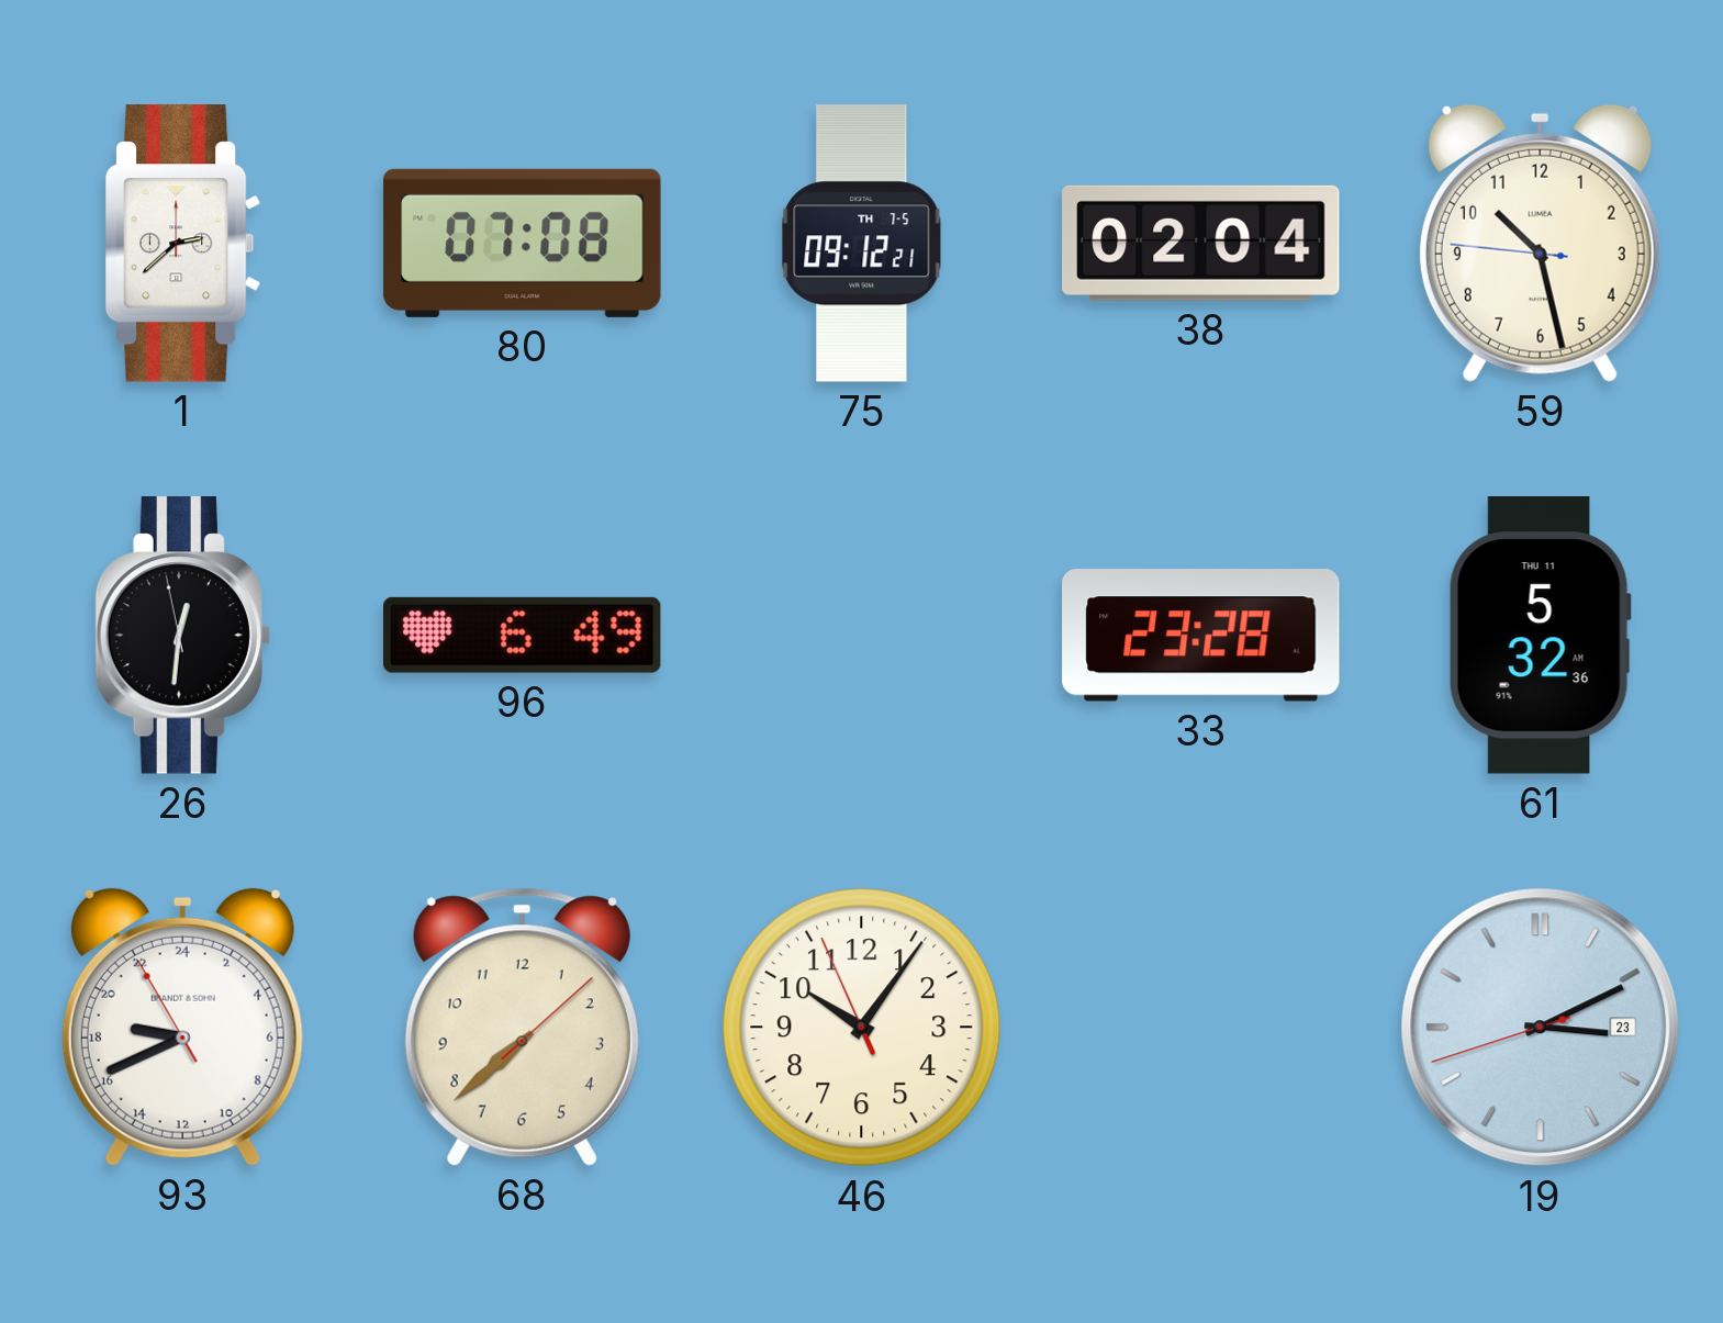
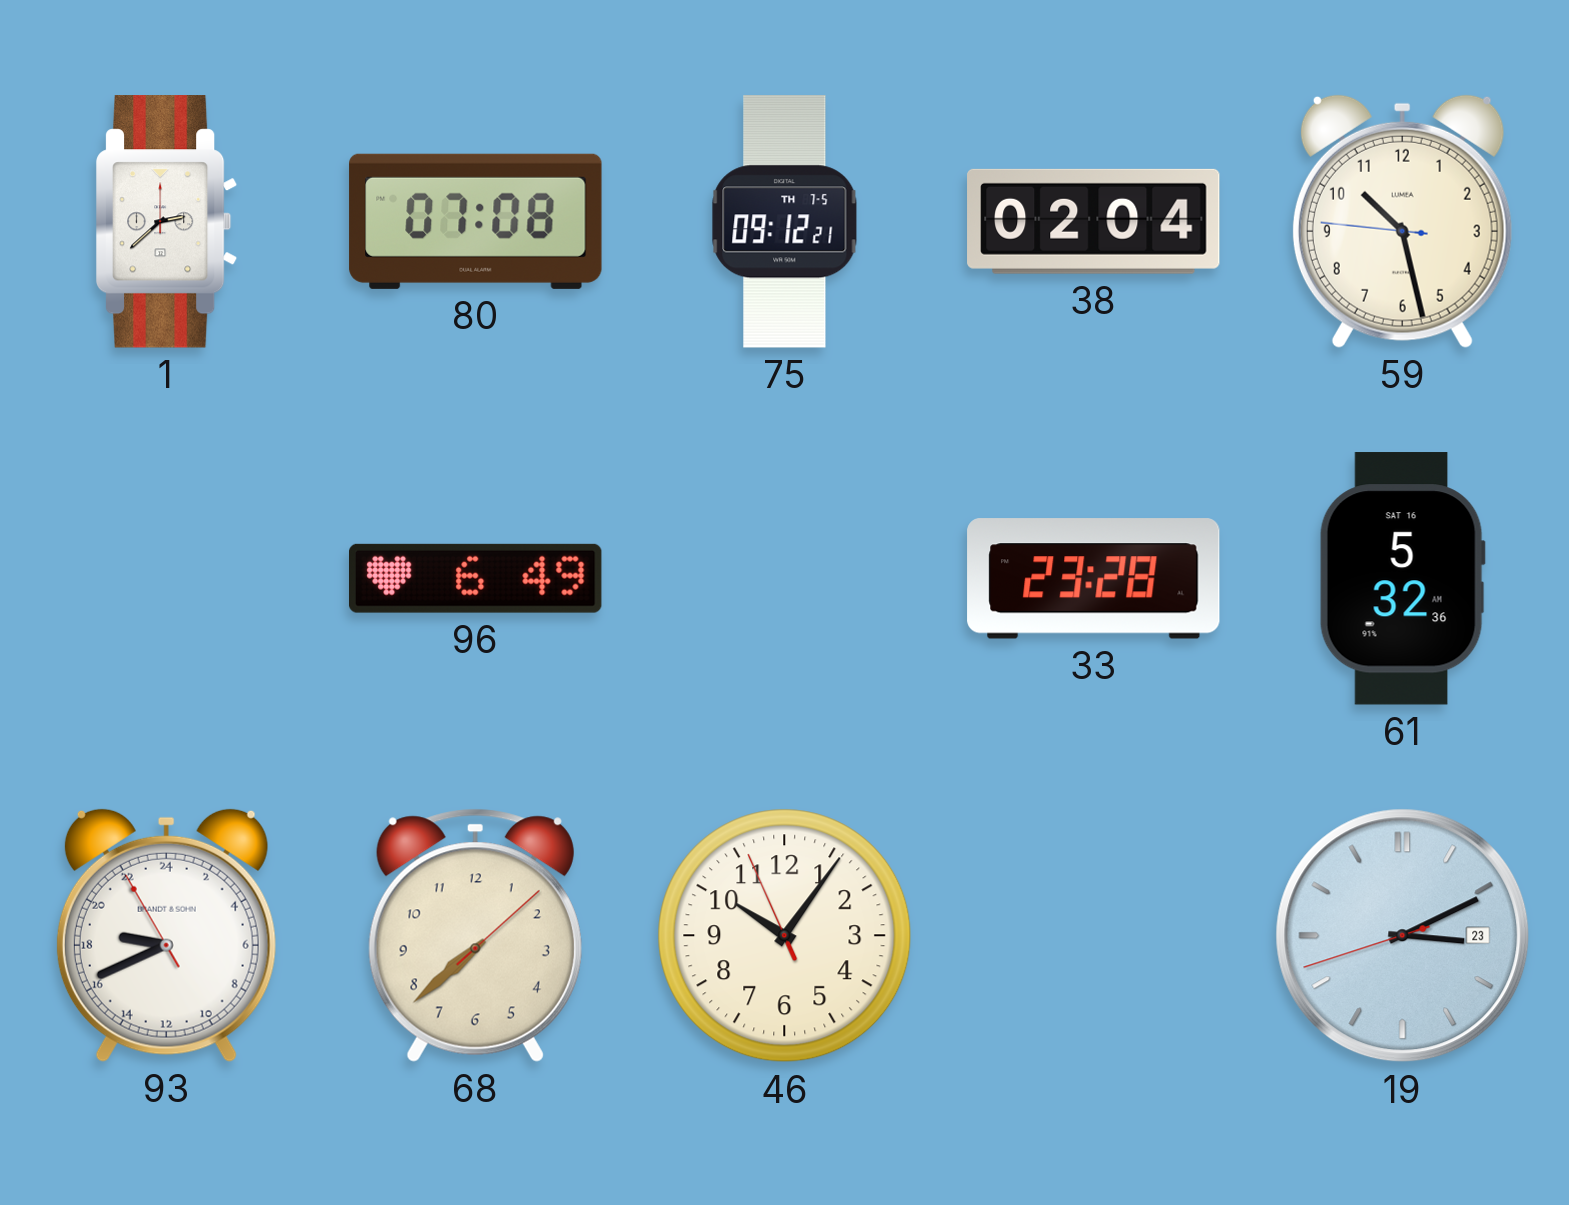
26: 12:30 -> none
61 date: THU 11 -> SAT 16
